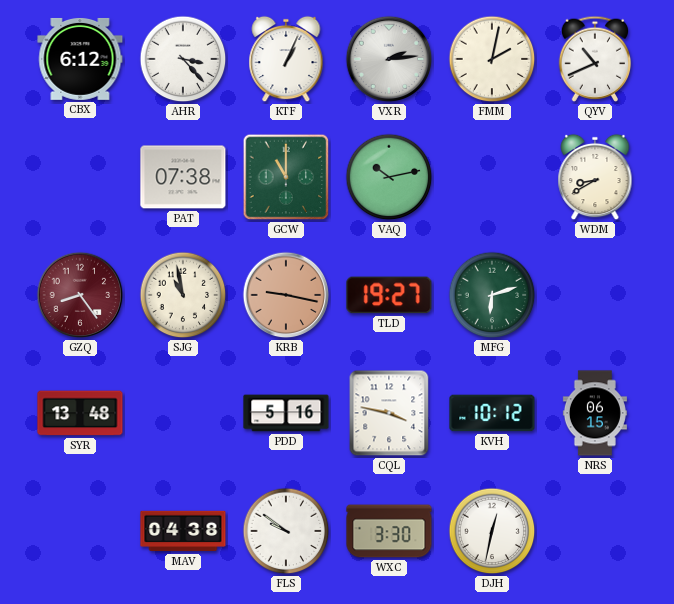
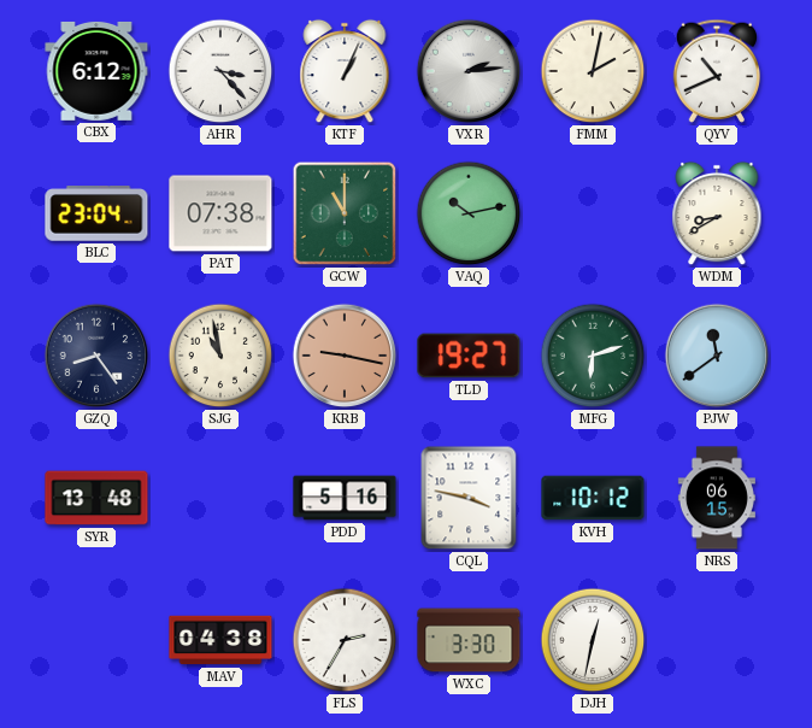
BLC: none -> 23:04
GZQ dial: burgundy -> navy
PJW: none -> 11:39
FLS: 9:51 -> 2:35
